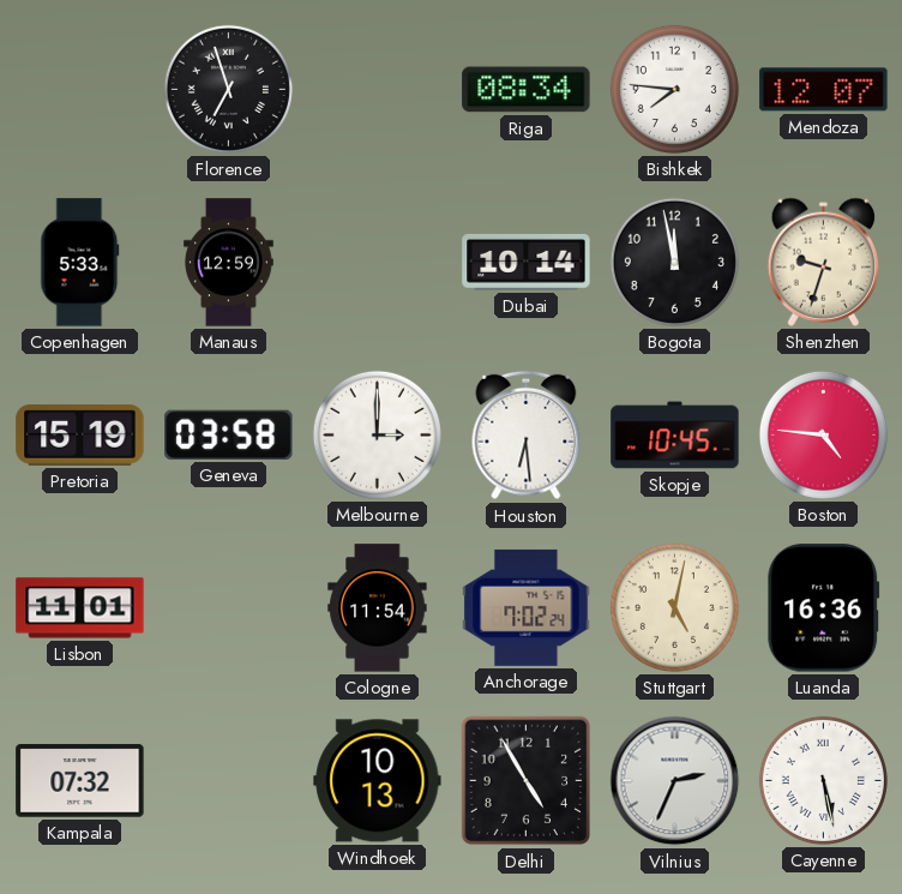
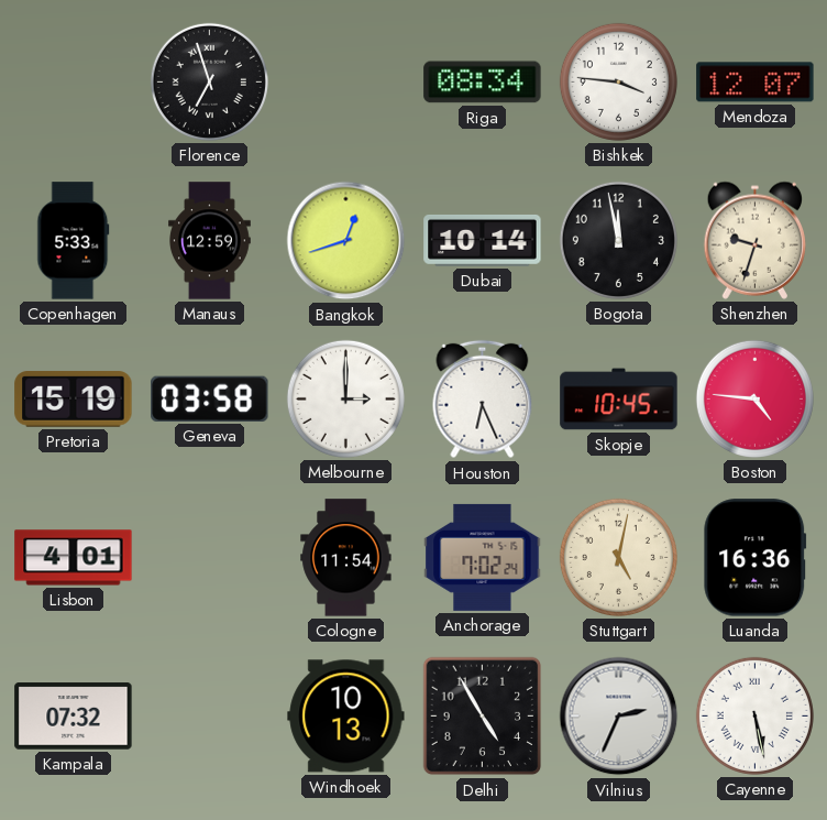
Bishkek: 7:46 -> 3:46
Bangkok: none -> 12:42
Houston: 6:29 -> 6:26
Lisbon: 11:01 -> 4:01
